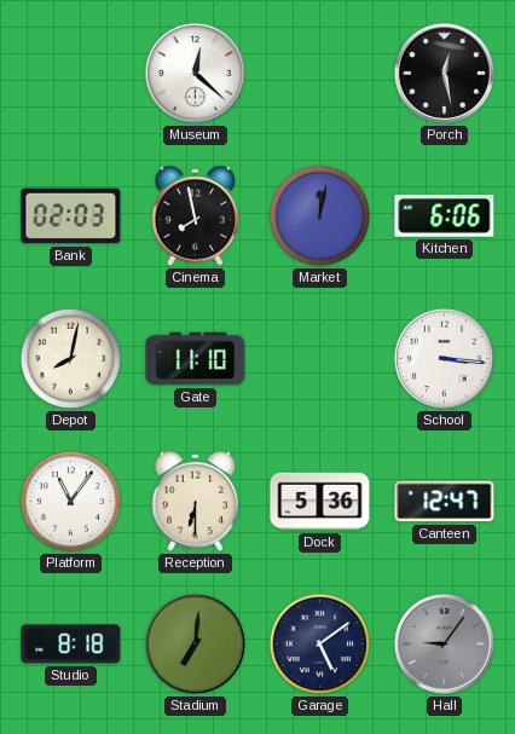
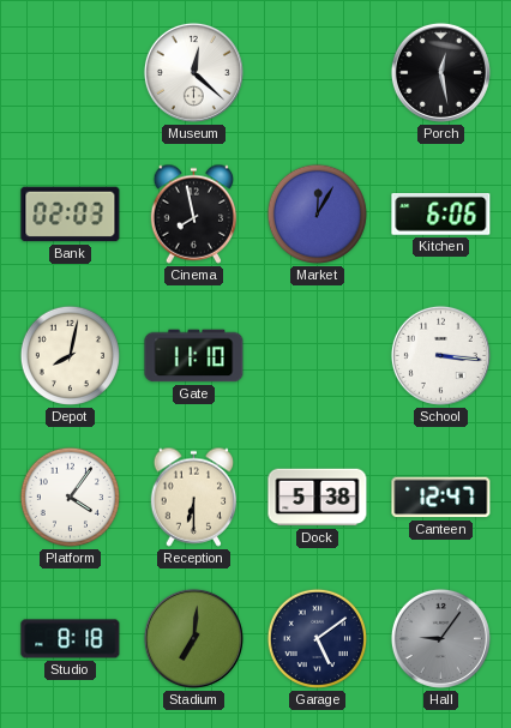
Market: 12:02 -> 12:05
Platform: 11:06 -> 4:06
Dock: 5:36 -> 5:38
